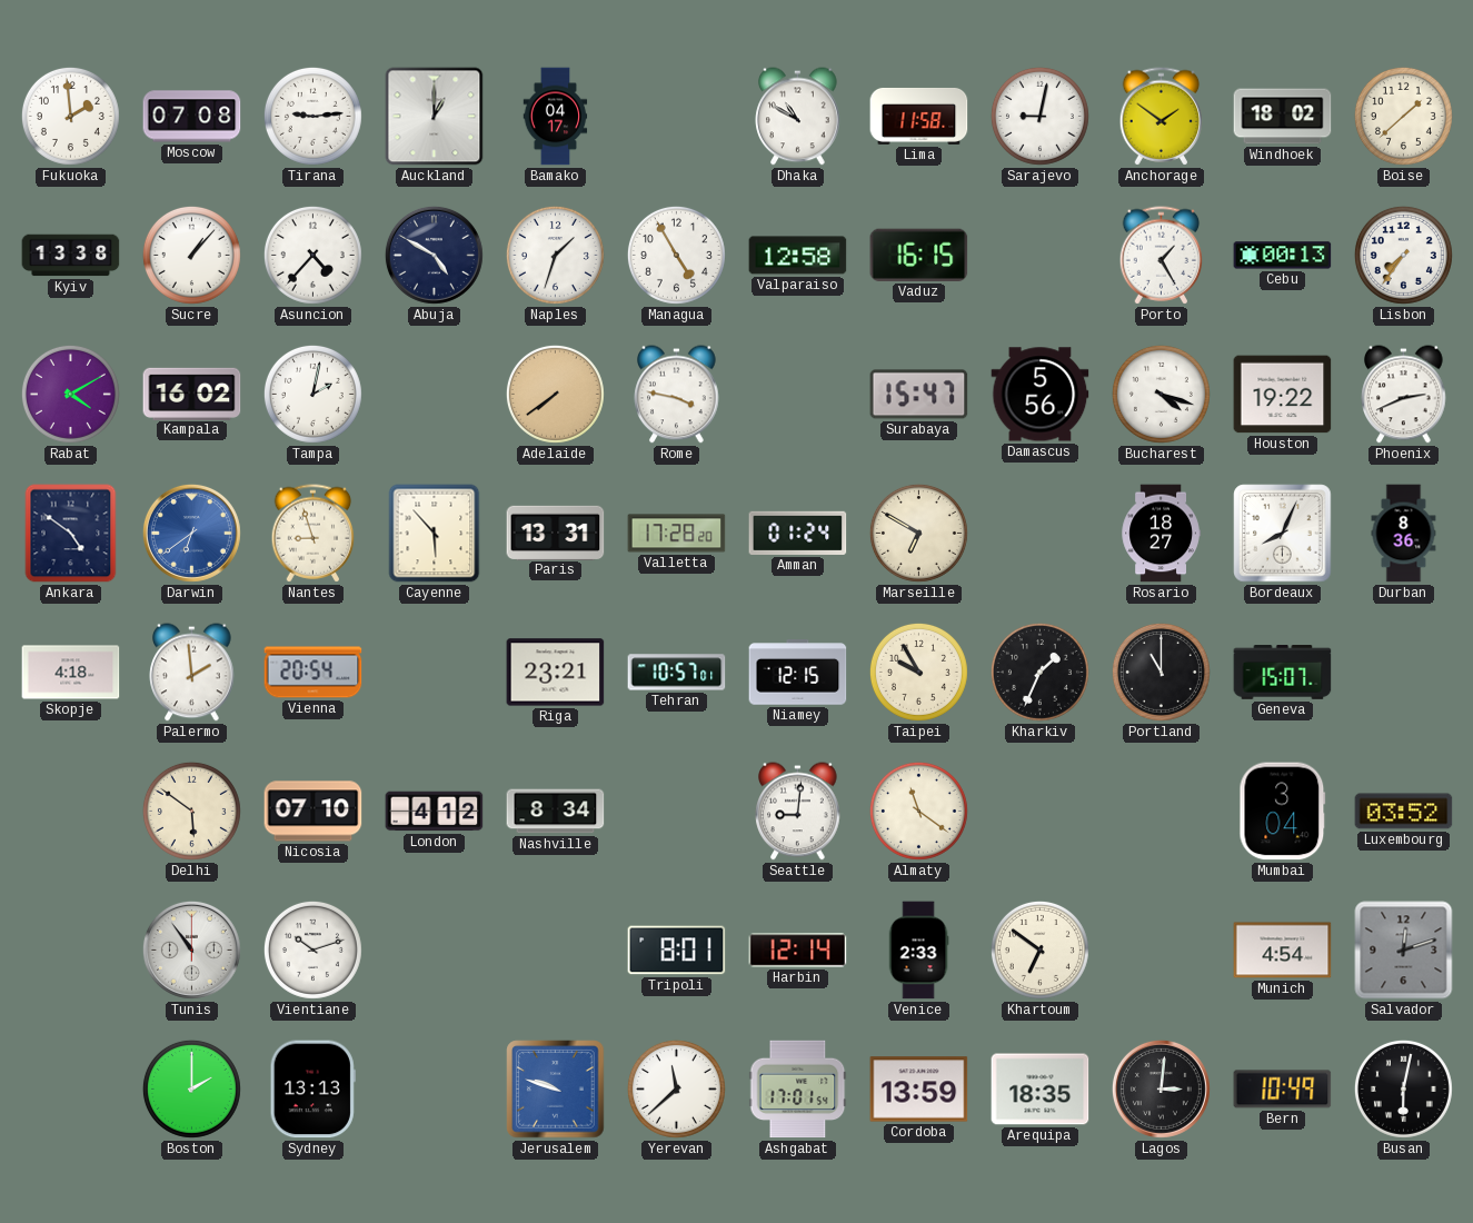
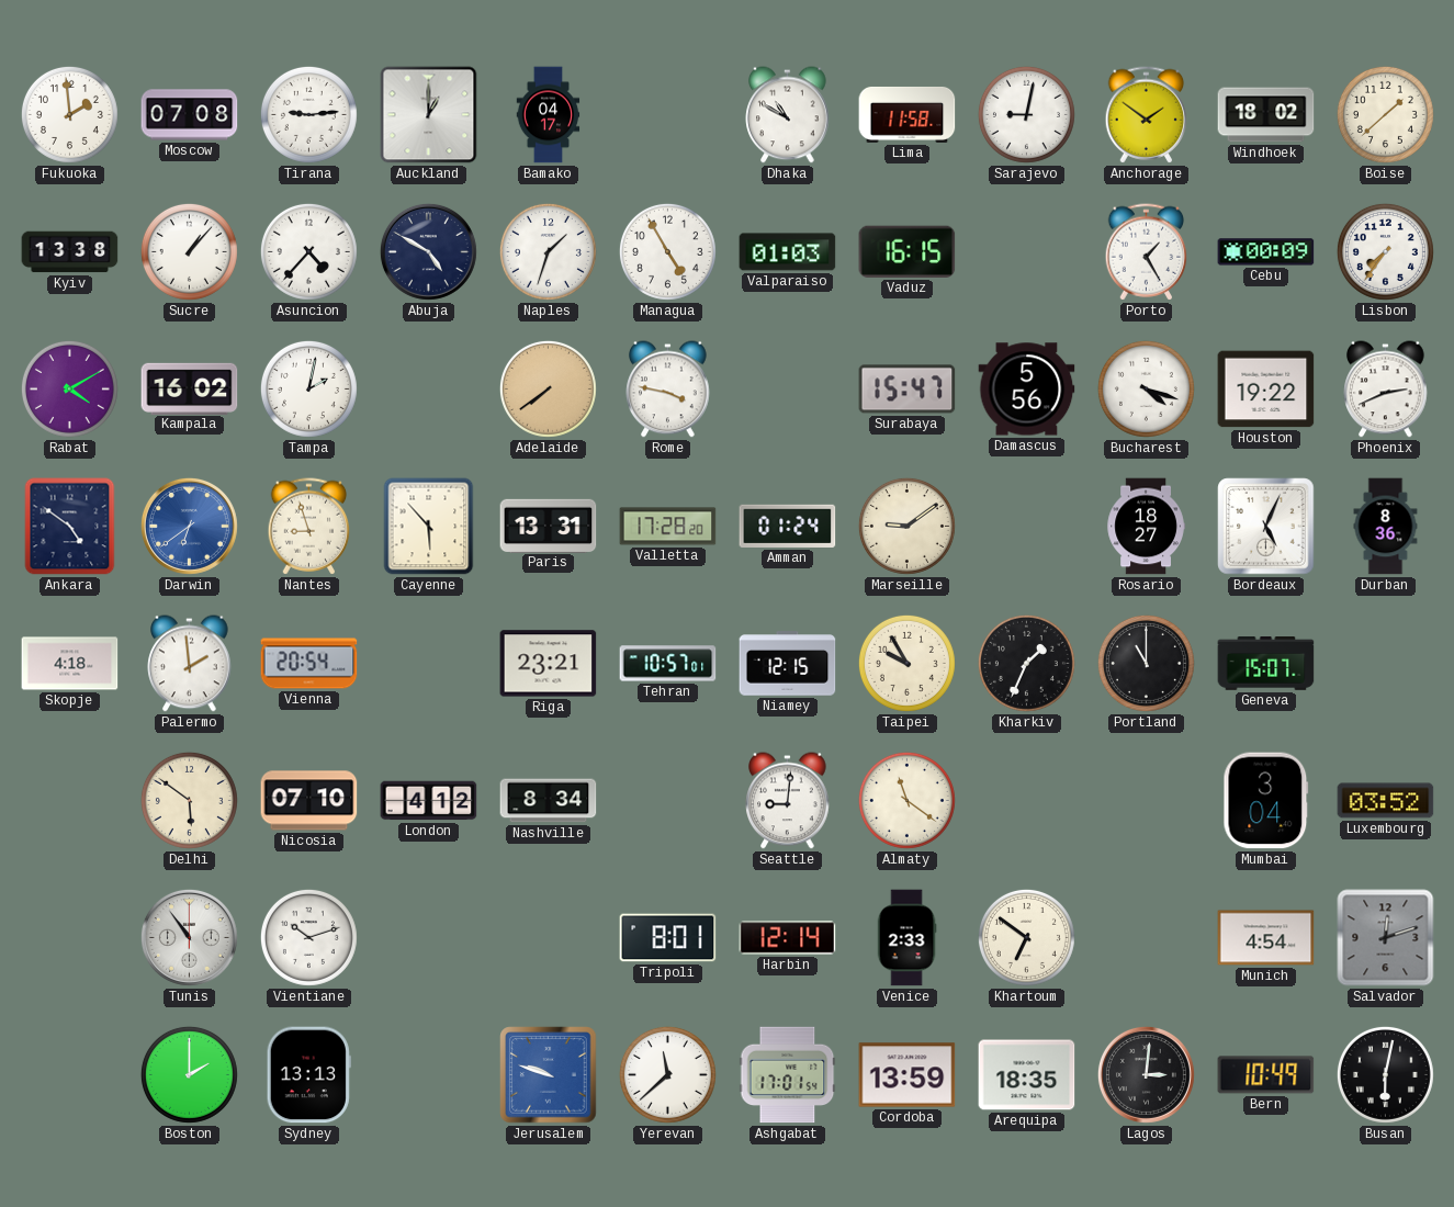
Valparaiso: 12:58 -> 01:03
Cebu: 00:13 -> 00:09
Marseille: 6:50 -> 9:09
Bordeaux: 8:04 -> 5:04
